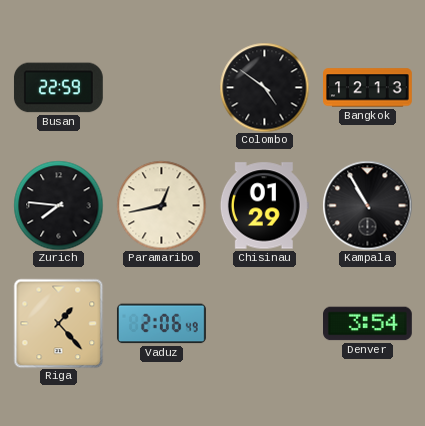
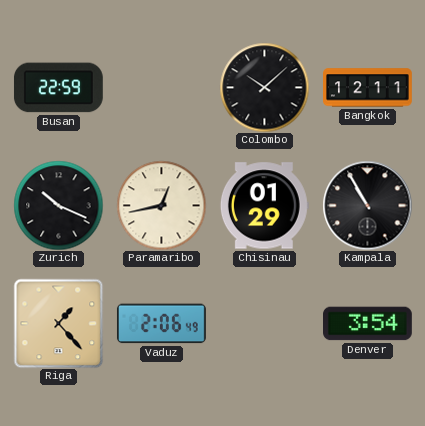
Colombo: 4:51 -> 10:08
Bangkok: 12:13 -> 12:11
Zurich: 7:46 -> 10:19
